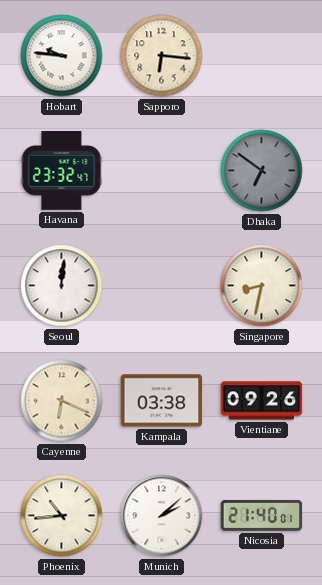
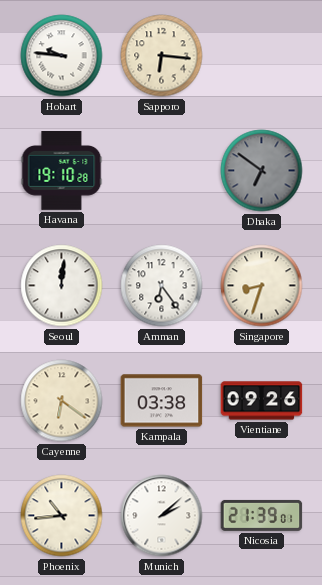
Havana: 23:32 -> 19:10
Amman: none -> 6:24
Singapore: 8:32 -> 8:33
Cayenne: 6:19 -> 6:21
Nicosia: 21:40 -> 21:39
